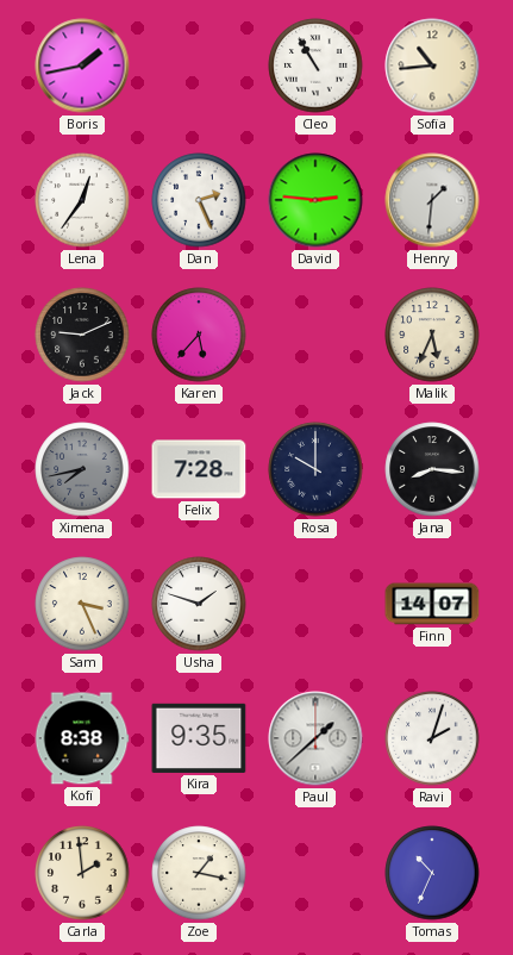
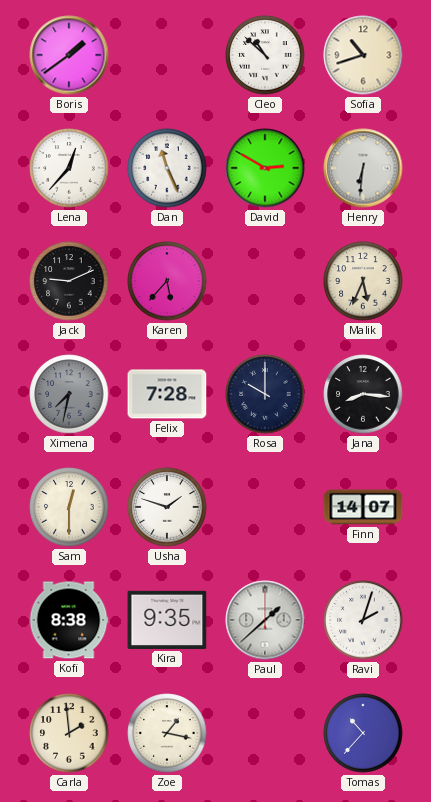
Boris: 1:43 -> 1:39
Cleo: 10:55 -> 10:52
Sofia: 10:44 -> 10:42
Lena: 12:36 -> 12:37
Dan: 2:26 -> 11:26
David: 2:46 -> 2:50
Henry: 1:31 -> 6:31
Ximena: 7:43 -> 7:32
Sam: 3:26 -> 12:30
Tomas: 10:34 -> 10:37
